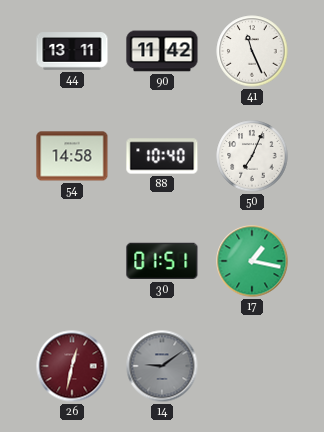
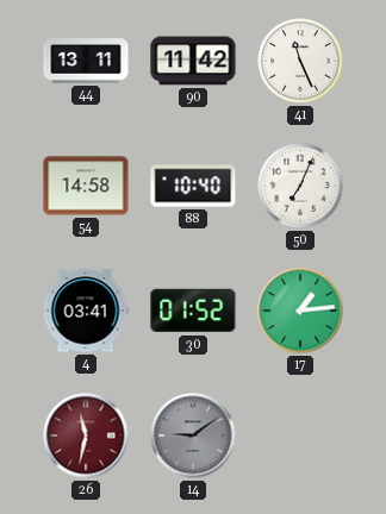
4: none -> 03:41
30: 01:51 -> 01:52
17: 1:17 -> 1:14
26: 12:32 -> 11:32
